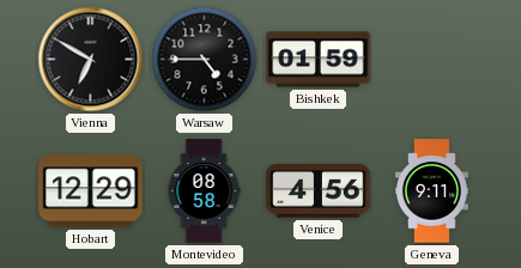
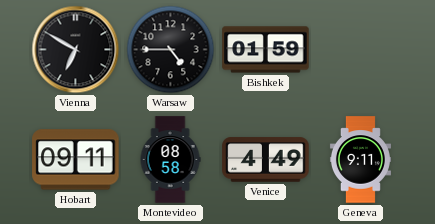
Hobart: 12:29 -> 09:11
Venice: 4:56 -> 4:49
